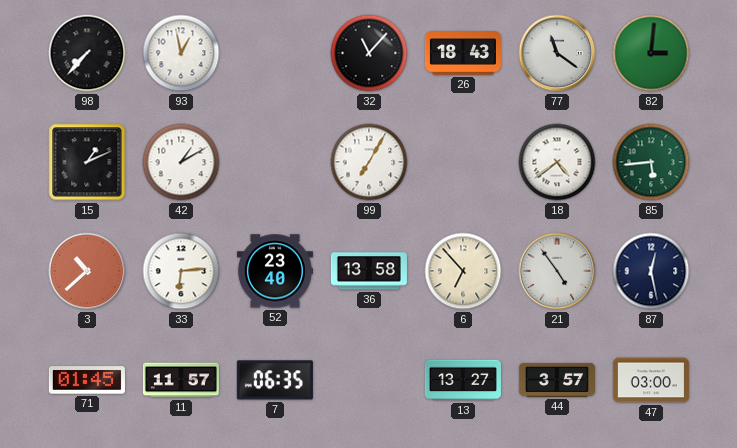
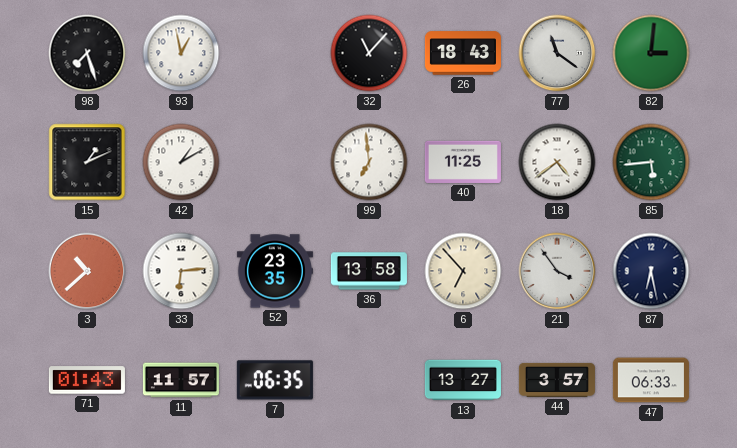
98: 7:37 -> 7:27
99: 7:05 -> 6:59
40: none -> 11:25
52: 23:40 -> 23:35
21: 4:54 -> 3:54
87: 12:28 -> 6:28
71: 01:45 -> 01:43
47: 03:00 -> 06:33
